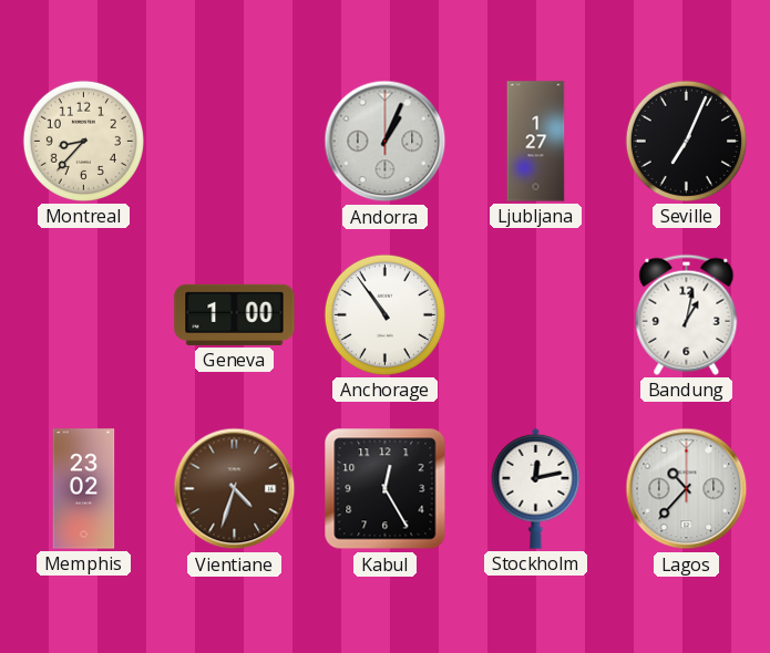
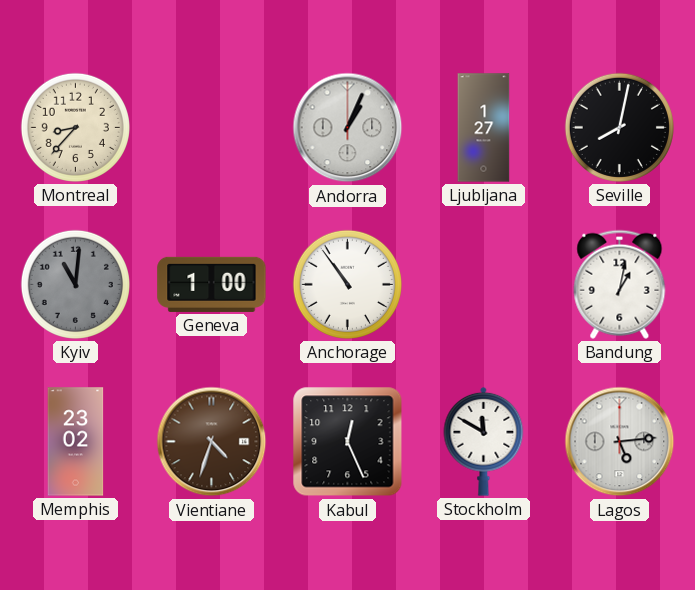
Seville: 7:04 -> 8:02
Kyiv: none -> 11:01
Kabul: 12:25 -> 12:26
Stockholm: 12:13 -> 11:50
Lagos: 10:37 -> 5:14
